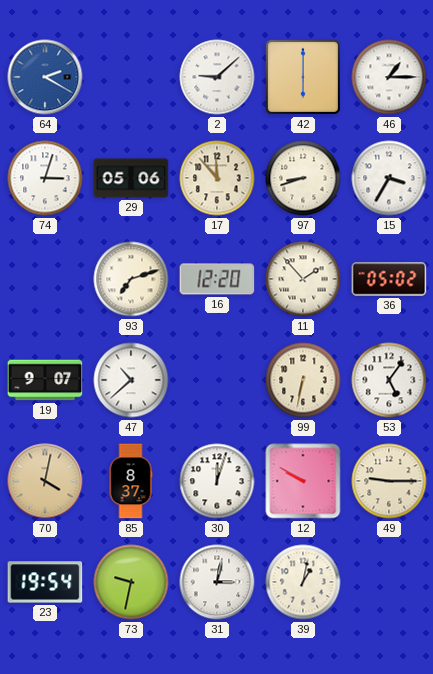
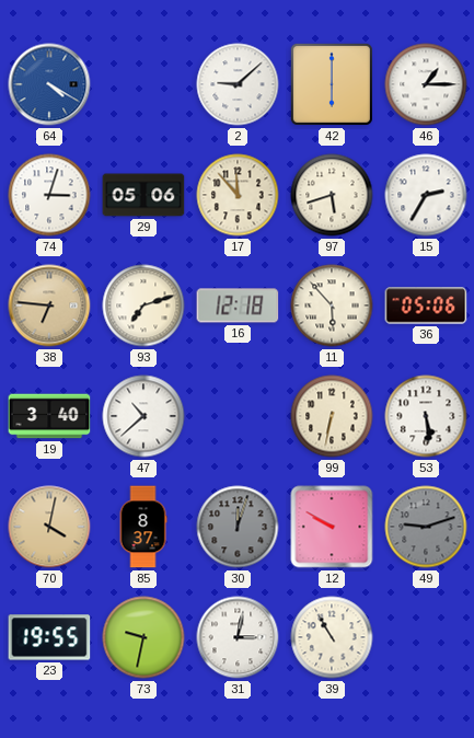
64: 2:20 -> 4:20
97: 8:42 -> 5:42
15: 3:35 -> 2:35
38: none -> 6:46
16: 12:20 -> 12:18
11: 1:53 -> 5:53
36: 05:02 -> 05:06
19: 9:07 -> 3:40
53: 5:06 -> 5:29
30 dial: white -> grey
49: 9:15 -> 9:12
49 dial: cream -> grey
23: 19:54 -> 19:55
39: 1:02 -> 10:55
